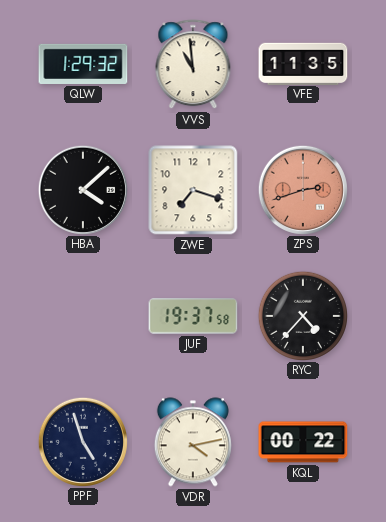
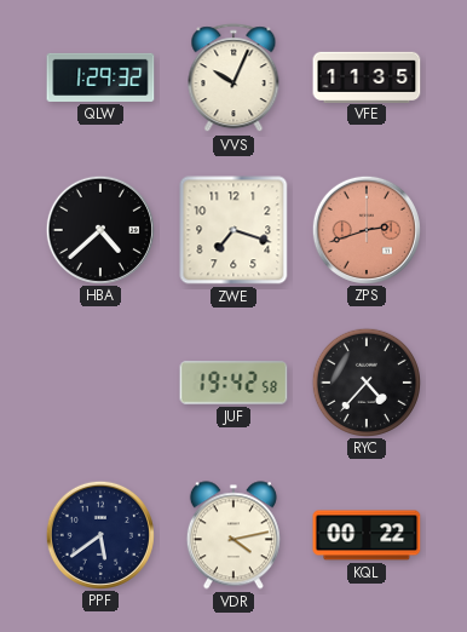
VVS: 10:59 -> 10:04
HBA: 4:08 -> 4:38
JUF: 19:37 -> 19:42
PPF: 4:57 -> 5:39
